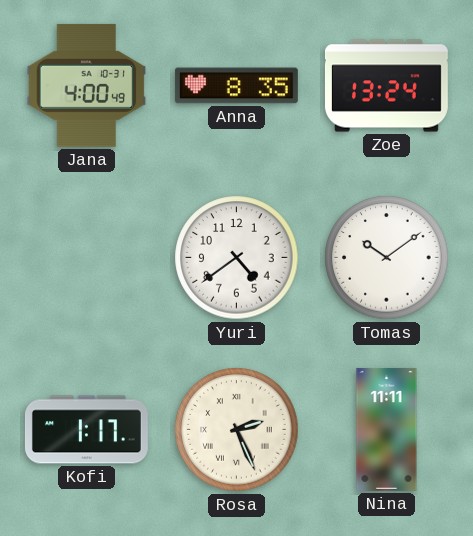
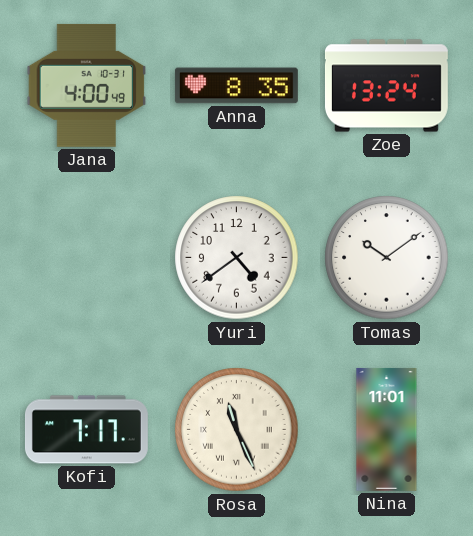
Kofi: 1:17 -> 7:17
Rosa: 2:26 -> 11:26
Nina: 11:11 -> 11:01
